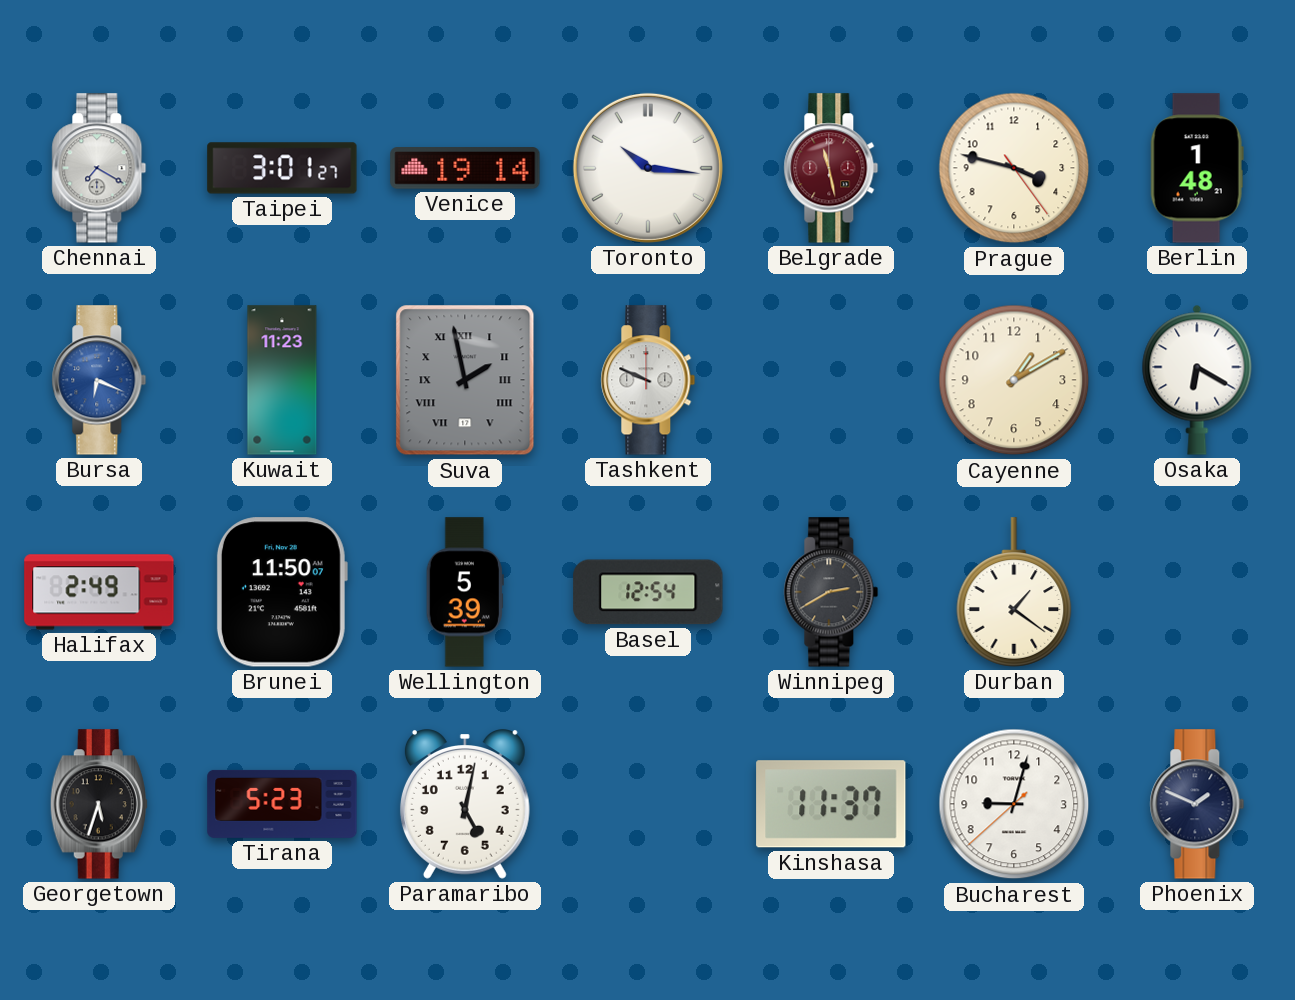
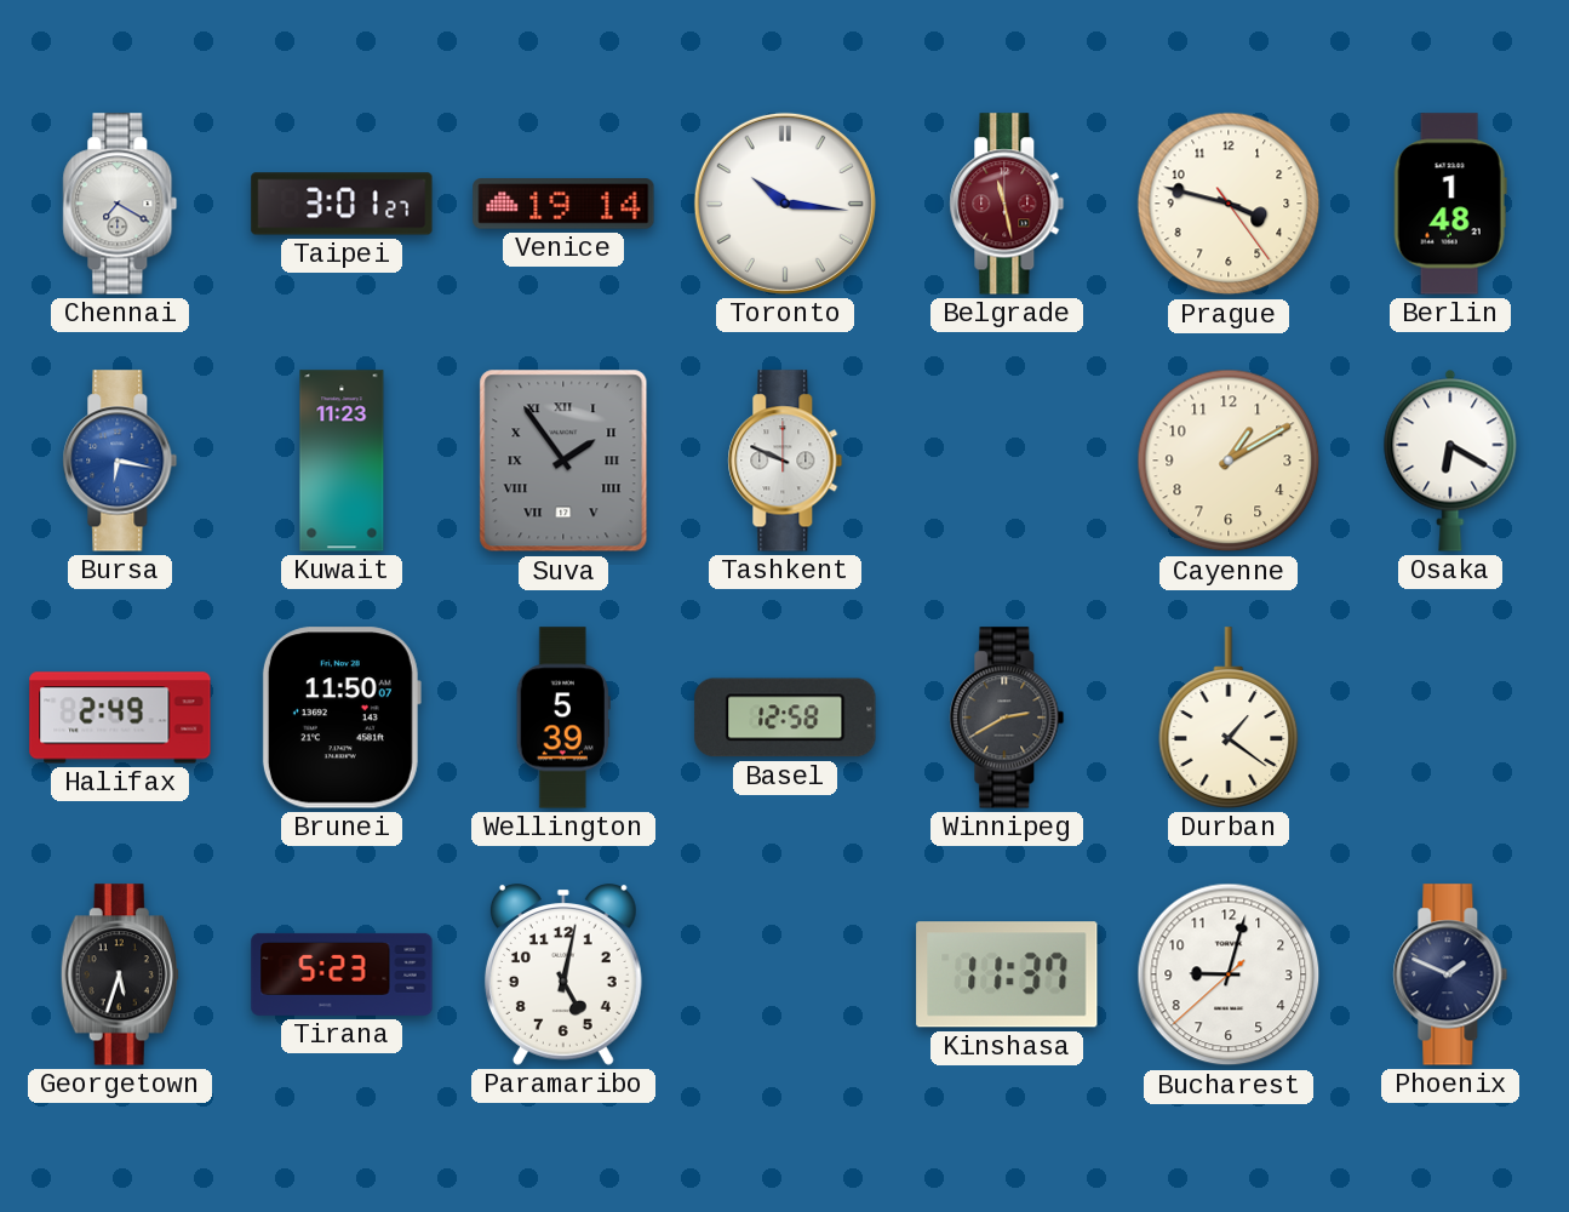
Bursa: 6:19 -> 6:17
Suva: 1:58 -> 1:54
Basel: 12:54 -> 12:58
